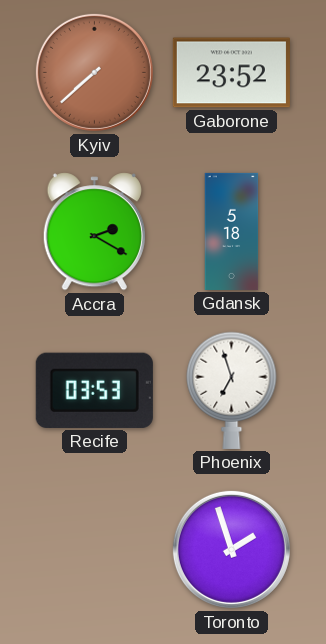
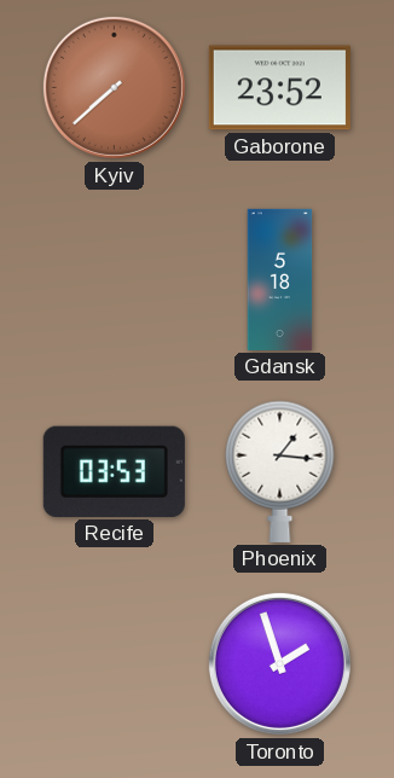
Accra: 2:20 -> none
Phoenix: 6:57 -> 1:16
